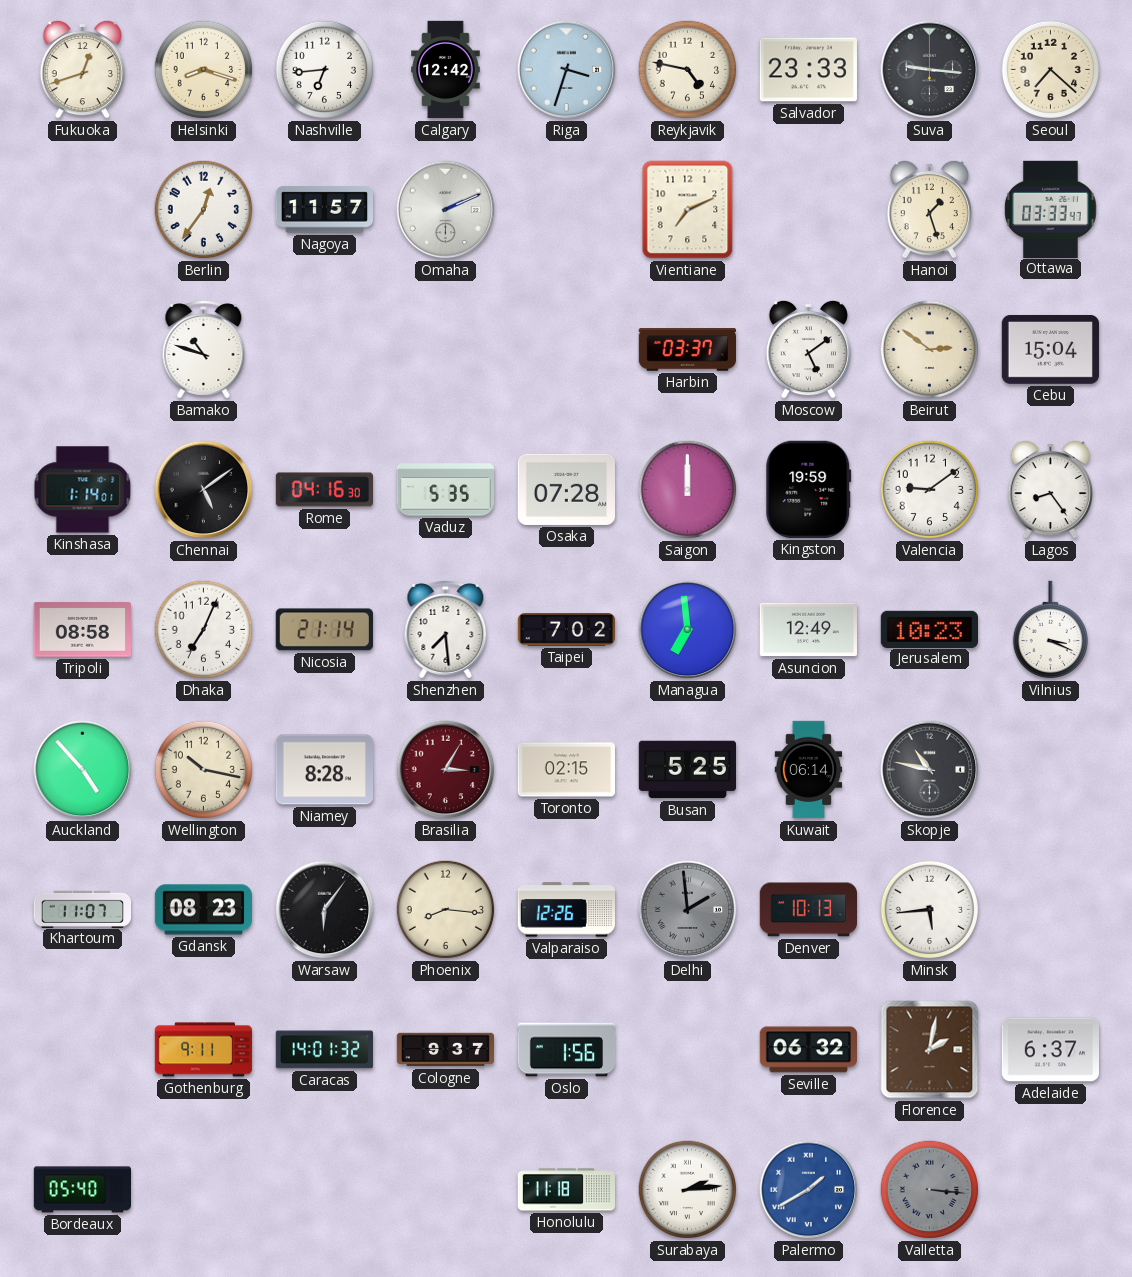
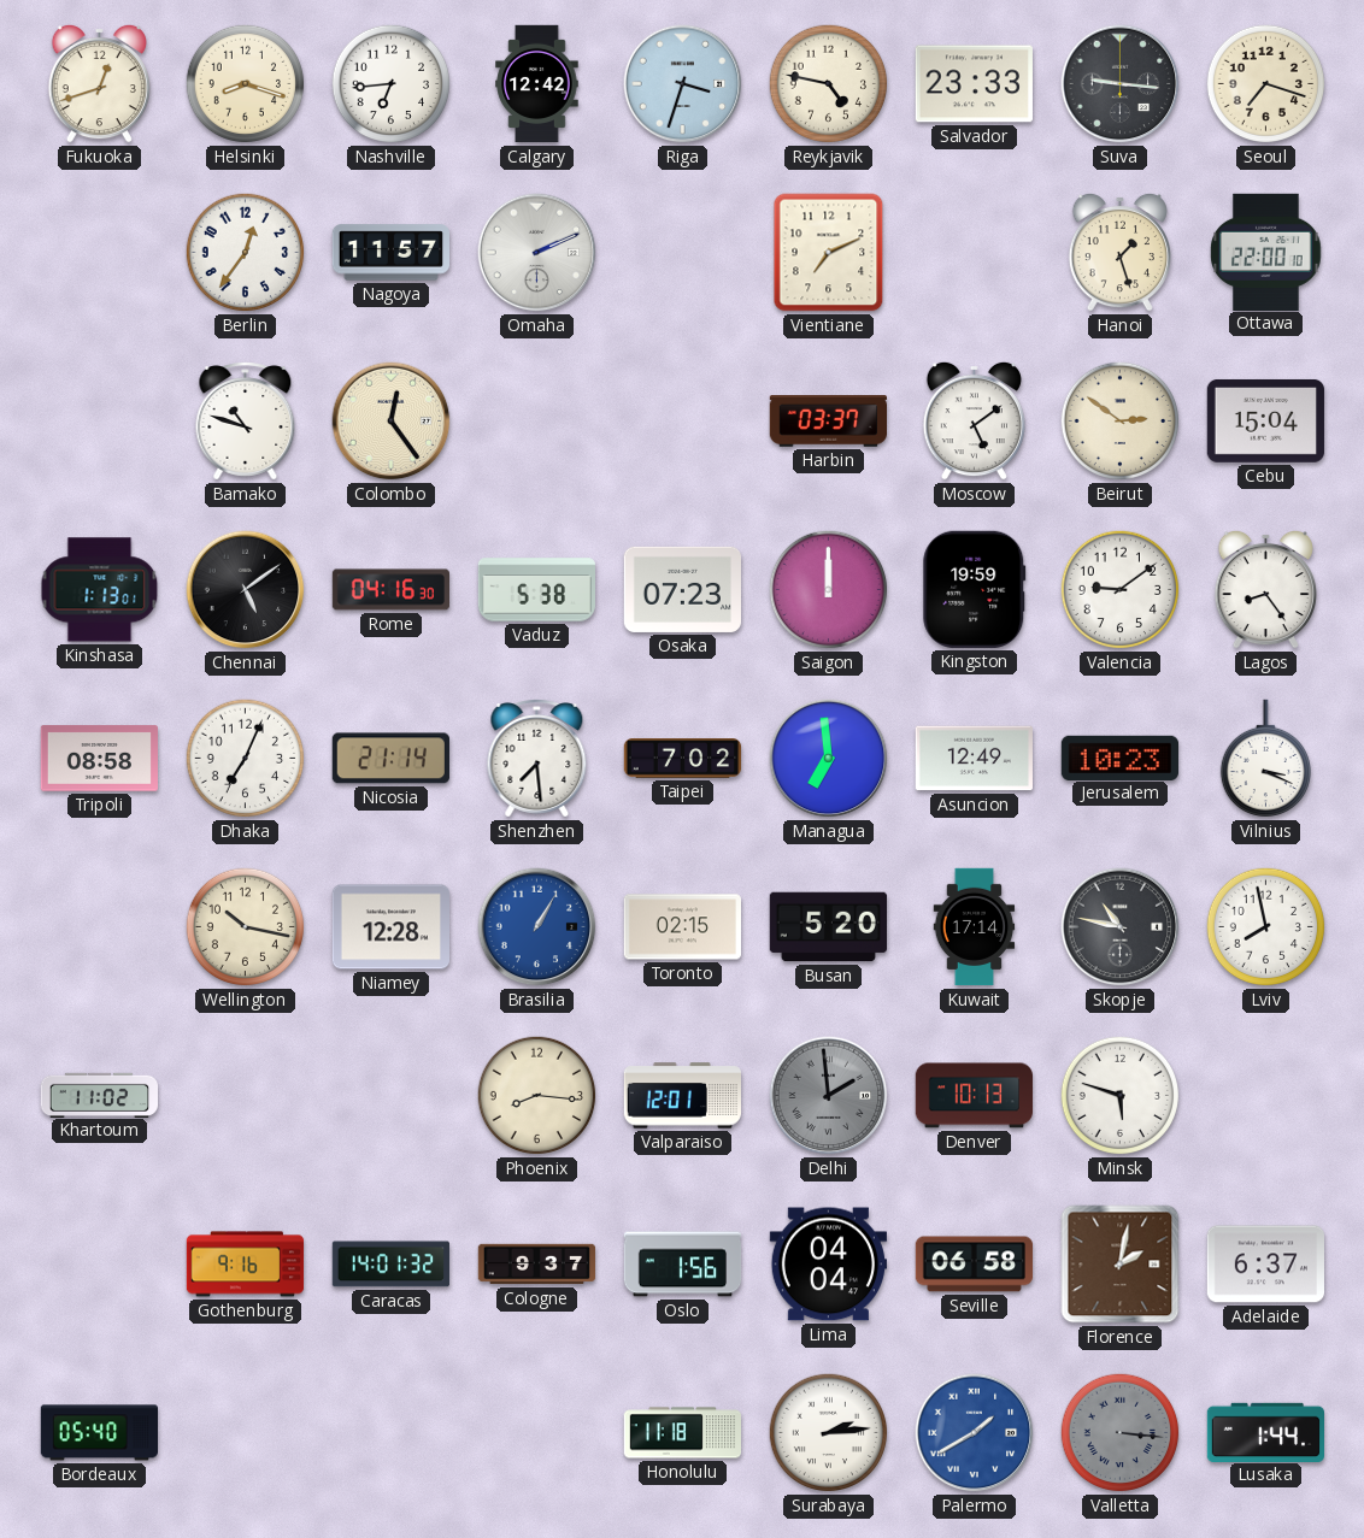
Seoul: 7:22 -> 7:18
Ottawa: 03:33 -> 22:00
Colombo: none -> 12:24
Kinshasa: 1:14 -> 1:13
Vaduz: 5:35 -> 5:38
Osaka: 07:28 -> 07:23
Auckland: 4:53 -> none
Niamey: 8:28 -> 12:28
Brasilia: 3:05 -> 1:05
Brasilia dial: burgundy -> blue
Busan: 5:25 -> 5:20
Kuwait: 06:14 -> 17:14
Lviv: none -> 7:58
Khartoum: 11:07 -> 11:02
Gdansk: 08:23 -> none
Warsaw: 6:06 -> none
Valparaiso: 12:26 -> 12:01
Minsk: 5:44 -> 5:48
Gothenburg: 9:11 -> 9:16
Lima: none -> 04:04
Seville: 06:32 -> 06:58
Lusaka: none -> 1:44
